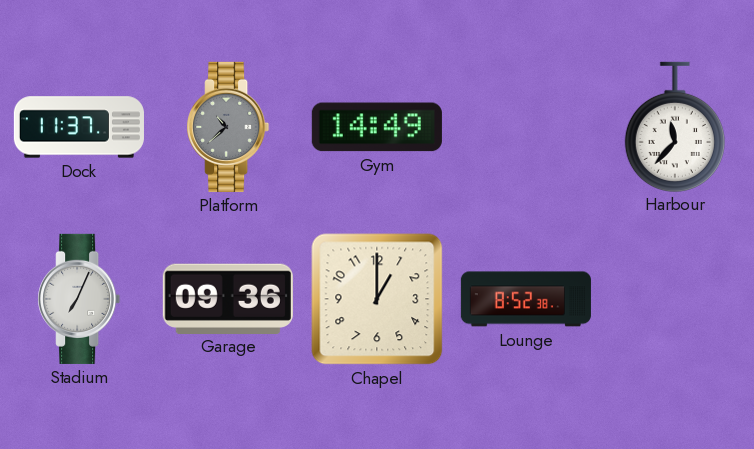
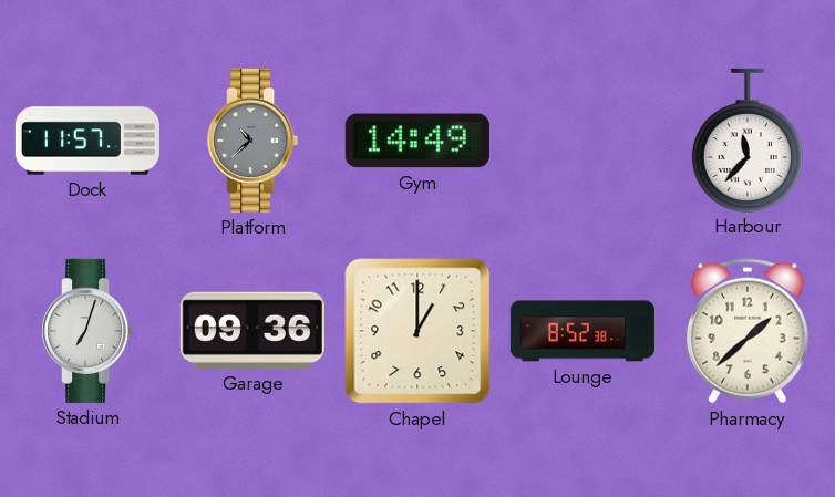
Dock: 11:37 -> 11:57
Stadium: 7:04 -> 7:03
Pharmacy: none -> 1:38
